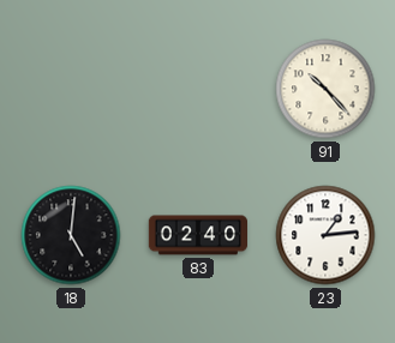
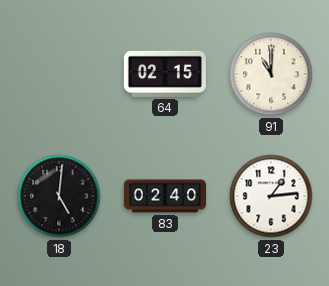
64: none -> 02:15
91: 10:23 -> 11:00
